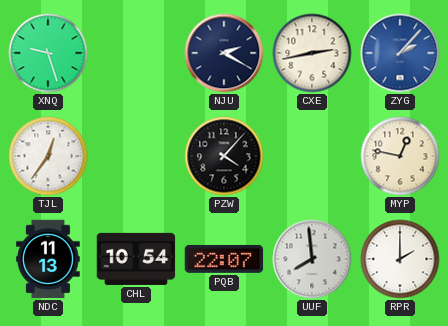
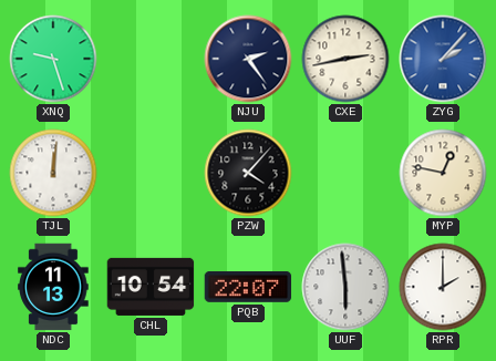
NJU: 2:20 -> 2:24
TJL: 12:36 -> 12:01
UUF: 7:59 -> 5:59
